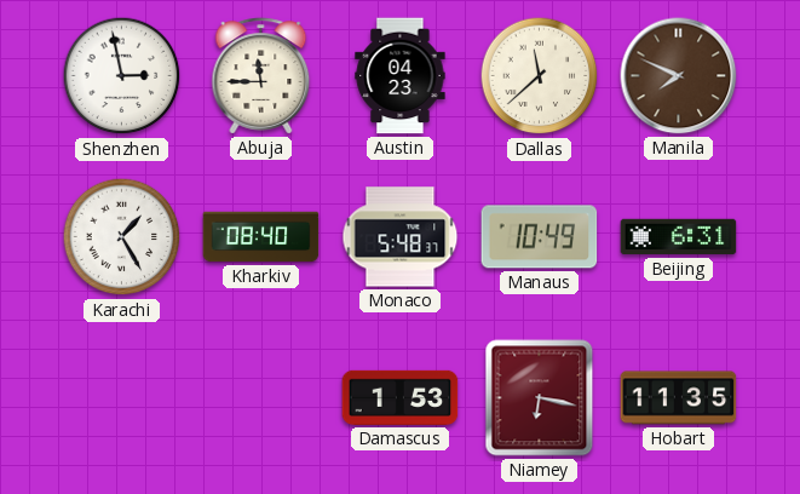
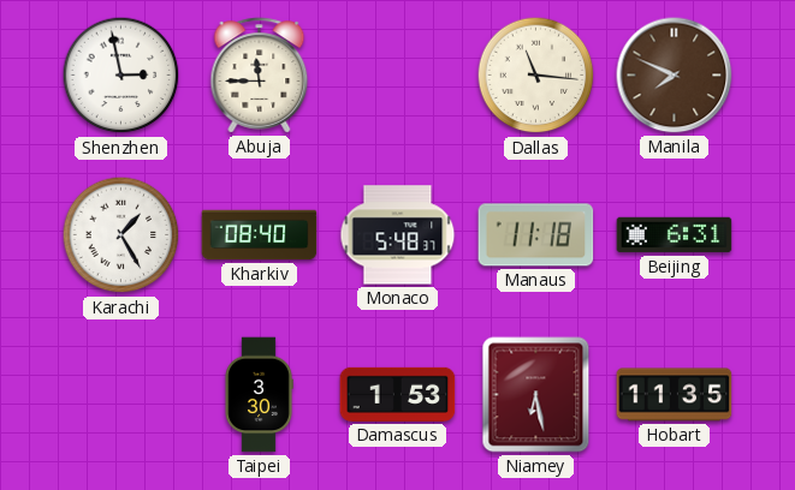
Austin: 04:23 -> none
Dallas: 11:38 -> 11:16
Manaus: 10:49 -> 11:18
Taipei: none -> 3:30
Niamey: 6:17 -> 6:28
